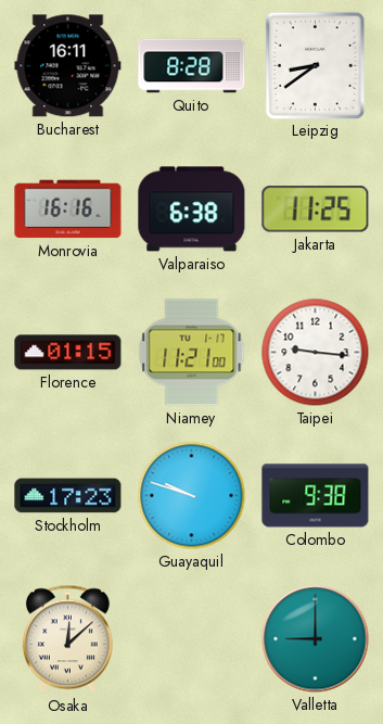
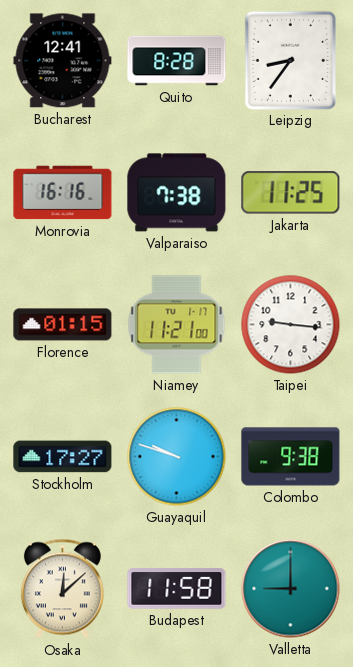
Bucharest: 16:11 -> 12:41
Leipzig: 8:39 -> 8:36
Valparaiso: 6:38 -> 7:38
Stockholm: 17:23 -> 17:27
Budapest: none -> 11:58
